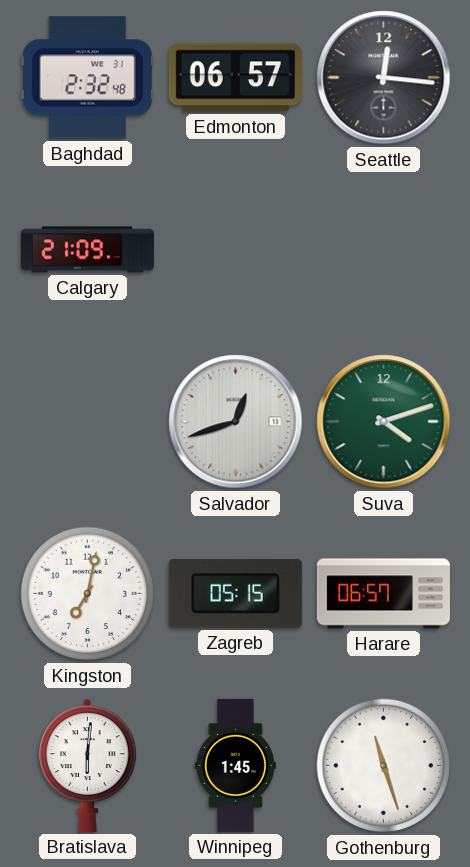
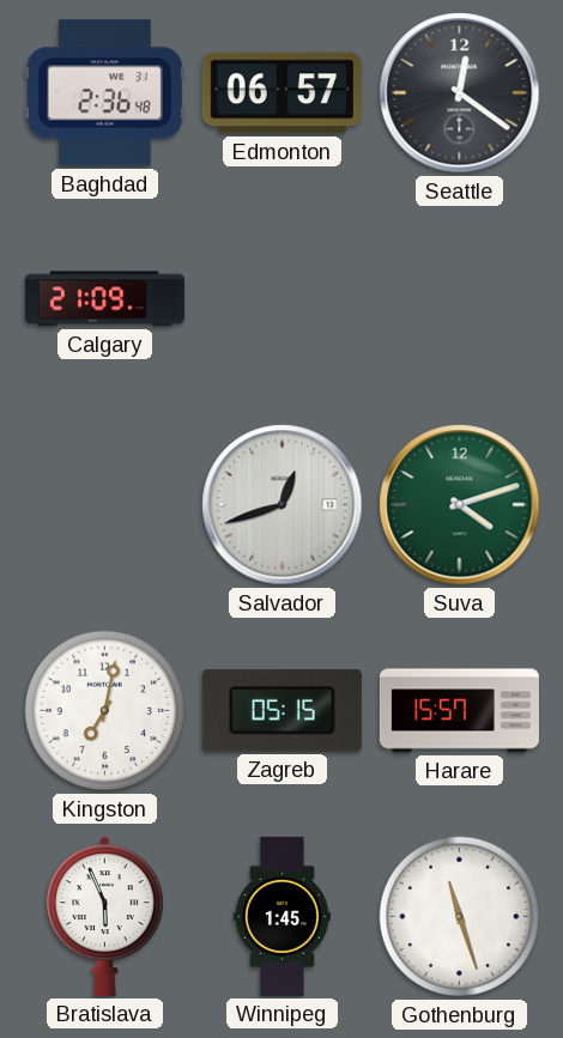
Baghdad: 2:32 -> 2:36
Seattle: 12:16 -> 12:21
Harare: 06:57 -> 15:57
Bratislava: 6:01 -> 5:56
